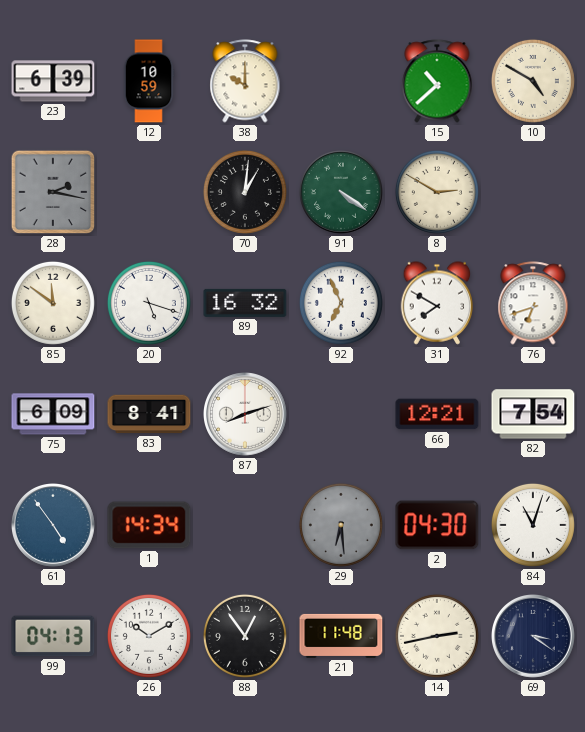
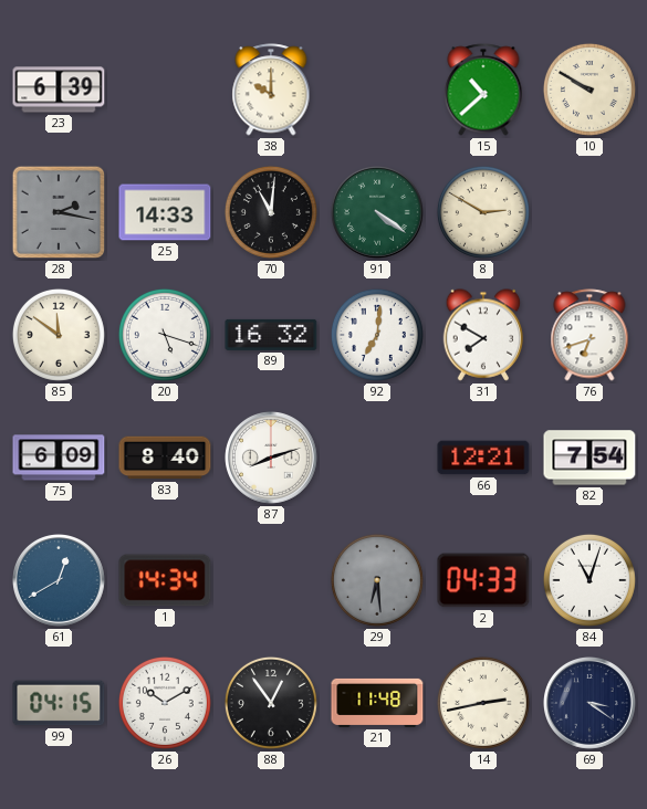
12: 10:59 -> none
10: 4:50 -> 9:50
25: none -> 14:33
70: 1:01 -> 11:01
92: 6:56 -> 7:01
83: 8:41 -> 8:40
61: 4:54 -> 12:40
2: 04:30 -> 04:33
99: 04:13 -> 04:15
